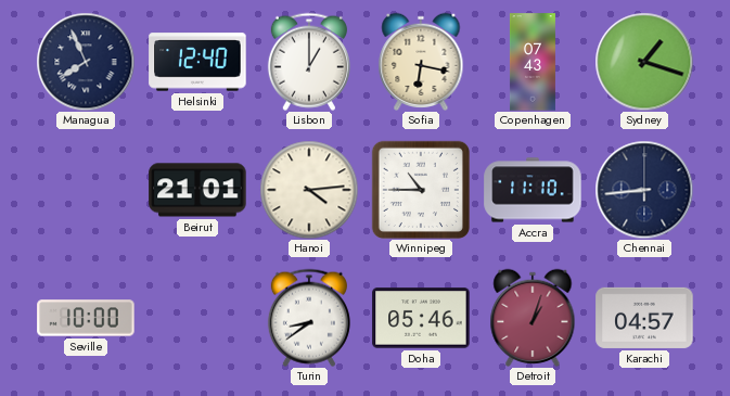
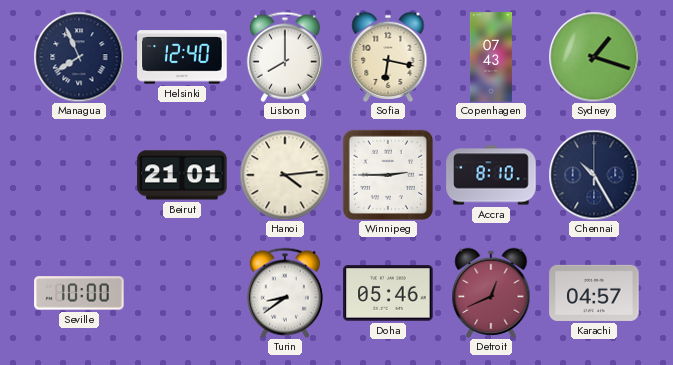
Lisbon: 1:00 -> 8:00
Winnipeg: 10:45 -> 2:45
Accra: 11:10 -> 8:10
Chennai: 8:44 -> 10:25
Detroit: 1:03 -> 12:41
